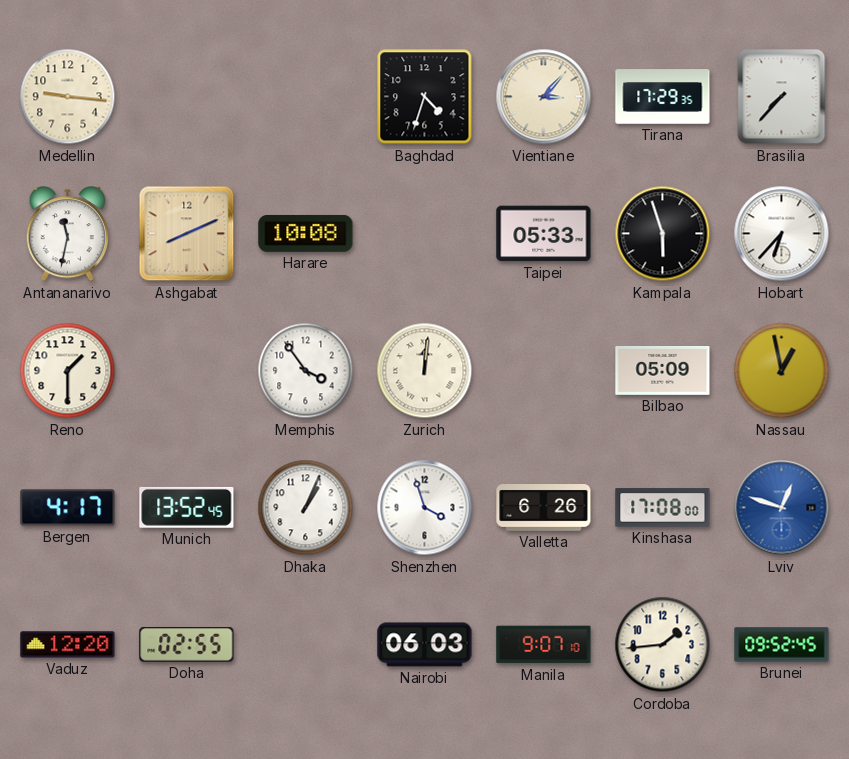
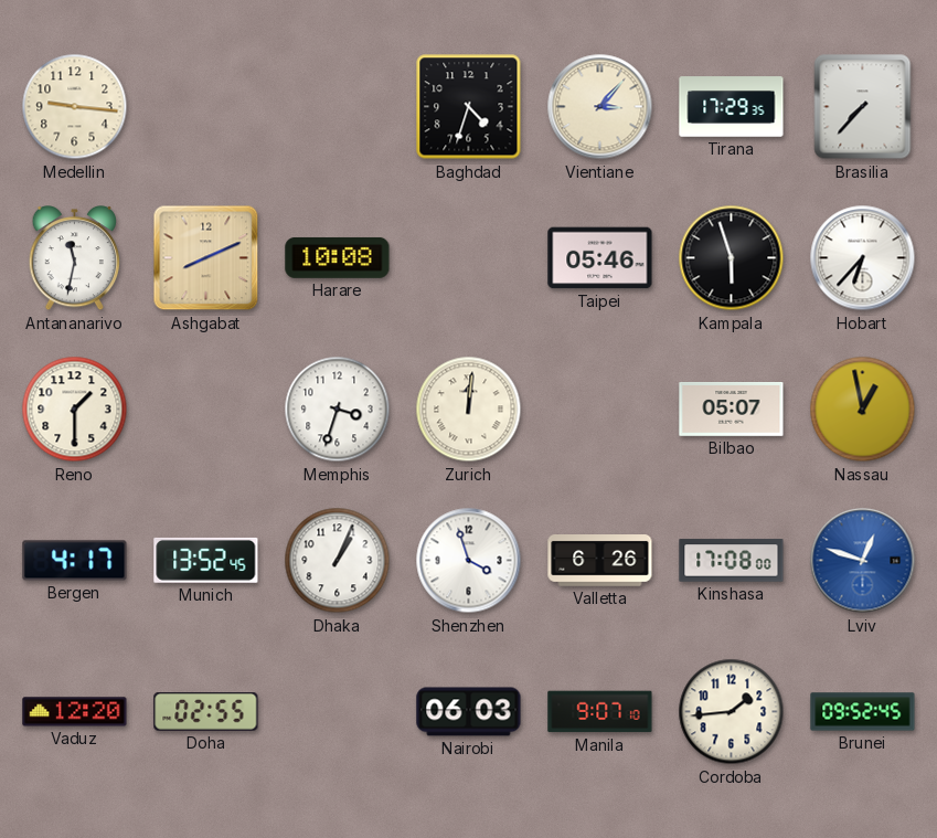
Taipei: 05:33 -> 05:46
Memphis: 3:54 -> 3:33
Bilbao: 05:09 -> 05:07
